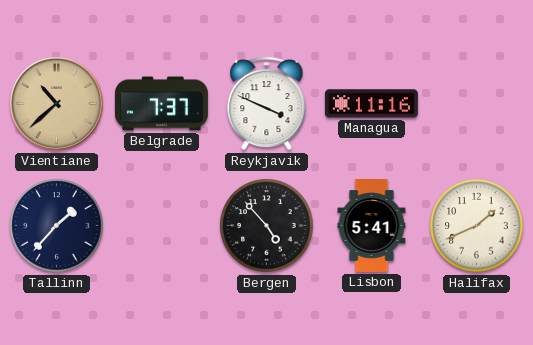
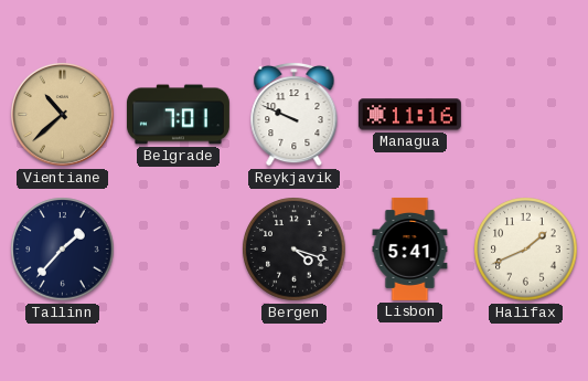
Belgrade: 7:37 -> 7:01
Reykjavik: 3:49 -> 9:49
Bergen: 4:53 -> 4:18
